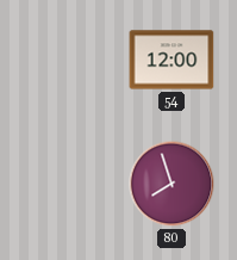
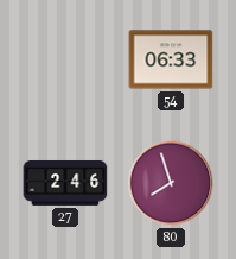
54: 12:00 -> 06:33
27: none -> 2:46
